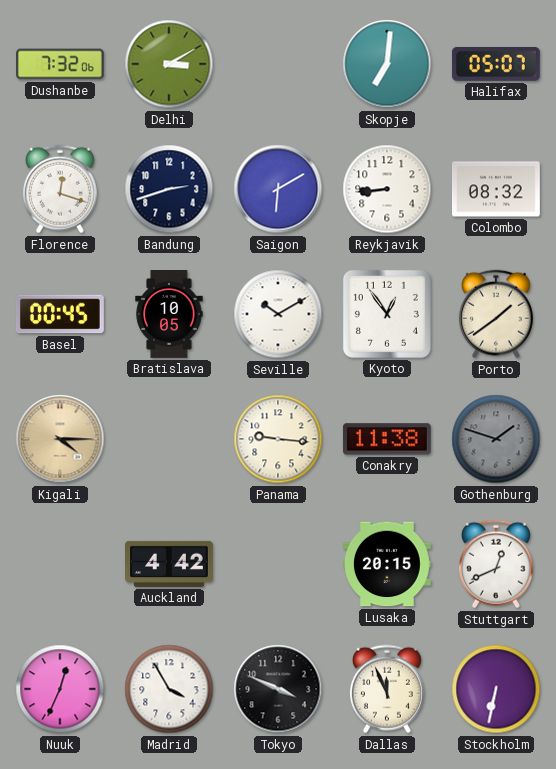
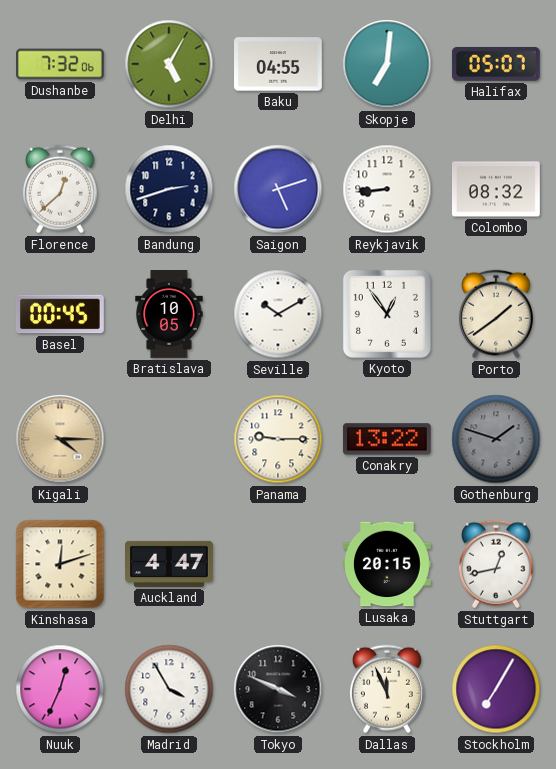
Delhi: 3:10 -> 5:05
Baku: none -> 04:55
Florence: 12:18 -> 12:38
Saigon: 6:10 -> 5:12
Panama: 9:16 -> 9:15
Conakry: 11:38 -> 13:22
Kinshasa: none -> 12:12
Auckland: 4:42 -> 4:47
Stuttgart: 12:41 -> 12:43
Stockholm: 6:32 -> 7:05
